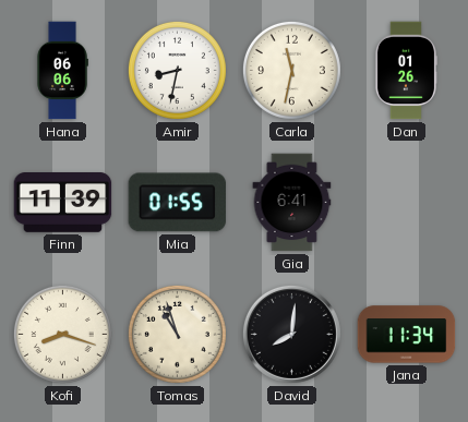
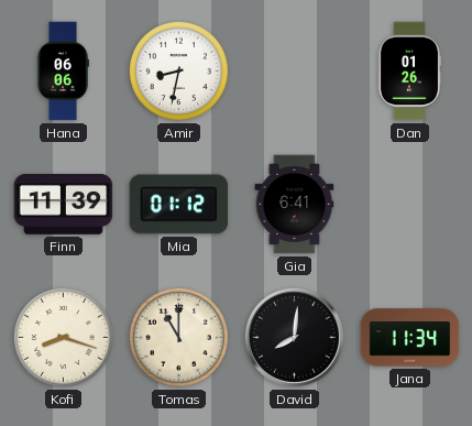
Carla: 11:32 -> none
Mia: 01:55 -> 01:12
Tomas: 10:57 -> 11:00
